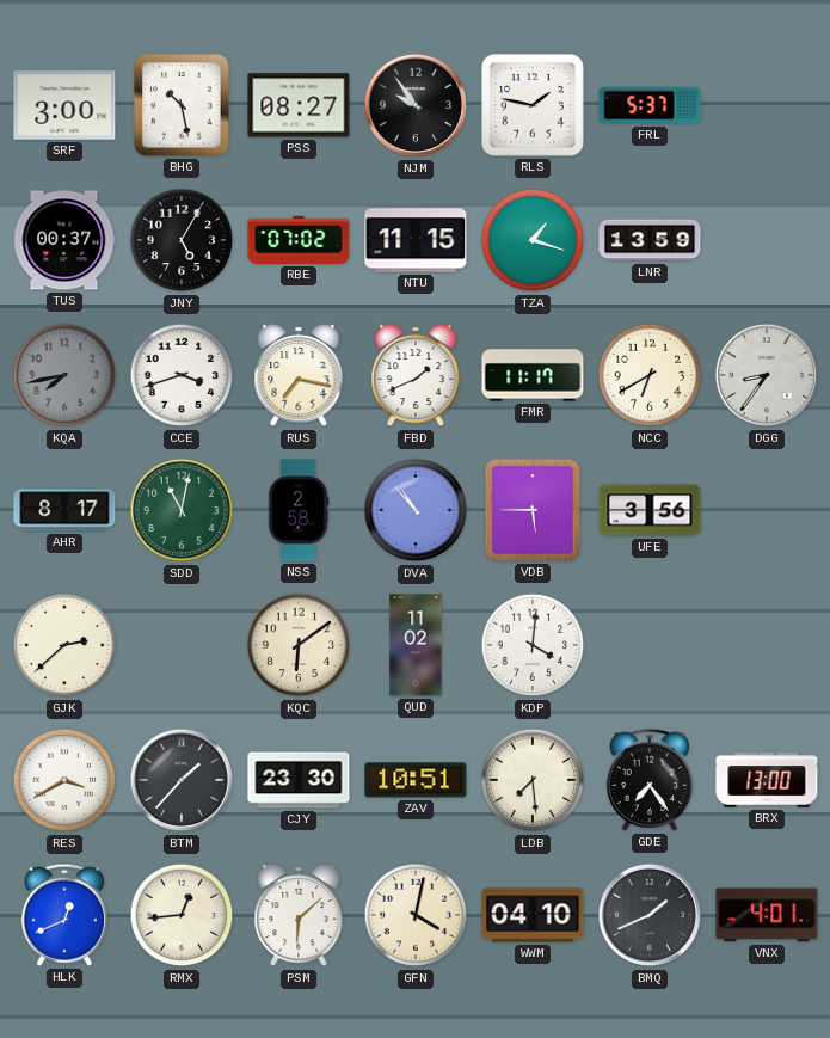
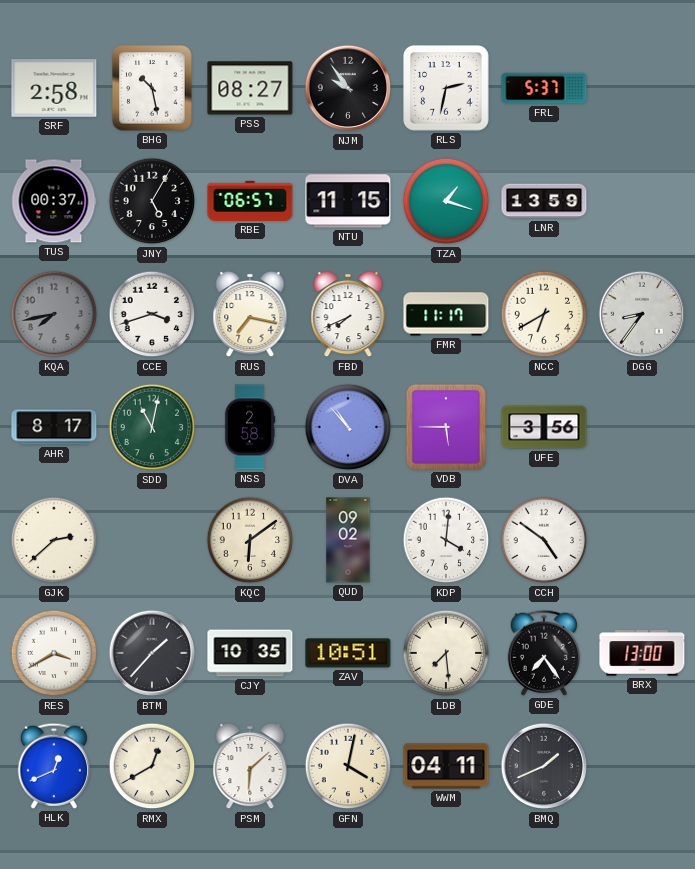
SRF: 3:00 -> 2:58
RLS: 1:47 -> 2:32
RBE: 07:02 -> 06:57
FBD: 1:41 -> 7:41
QUD: 11:02 -> 09:02
CCH: none -> 4:51
CJY: 23:30 -> 10:35
RMX: 12:44 -> 12:40
WWM: 04:10 -> 04:11
VNX: 4:01 -> none
